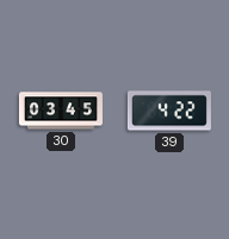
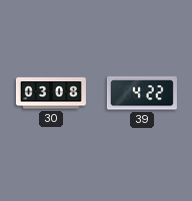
30: 03:45 -> 03:08
